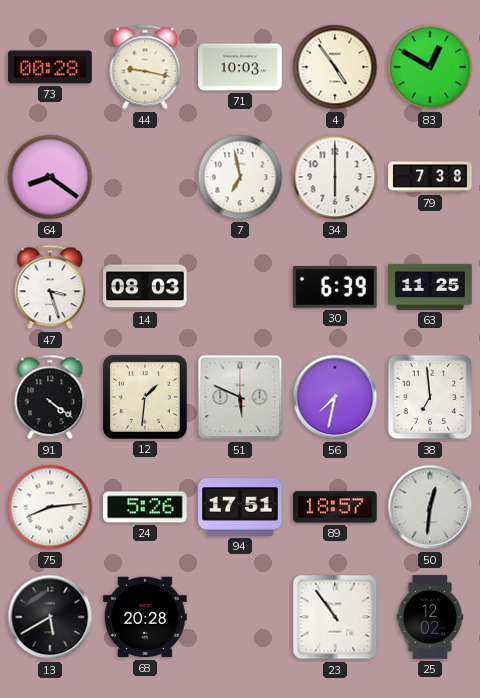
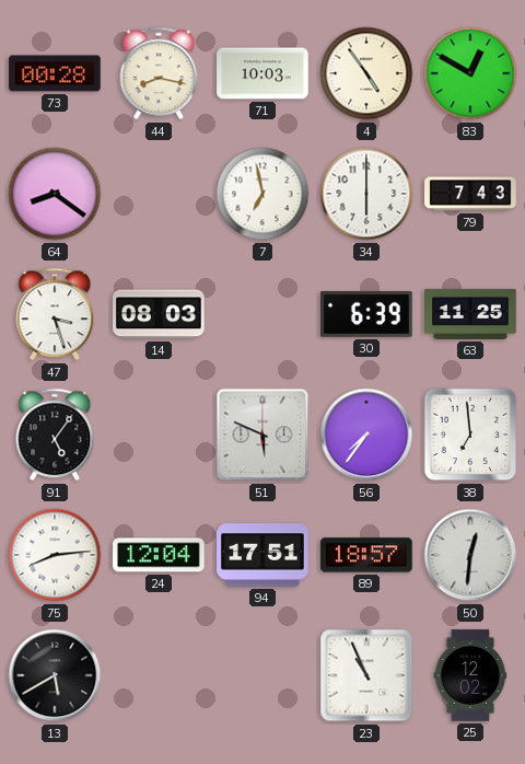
44: 9:17 -> 8:17
79: 7:38 -> 7:43
91: 4:21 -> 5:06
12: 1:31 -> none
56: 7:32 -> 7:36
24: 5:26 -> 12:04
68: 20:28 -> none
23: 10:54 -> 10:56
